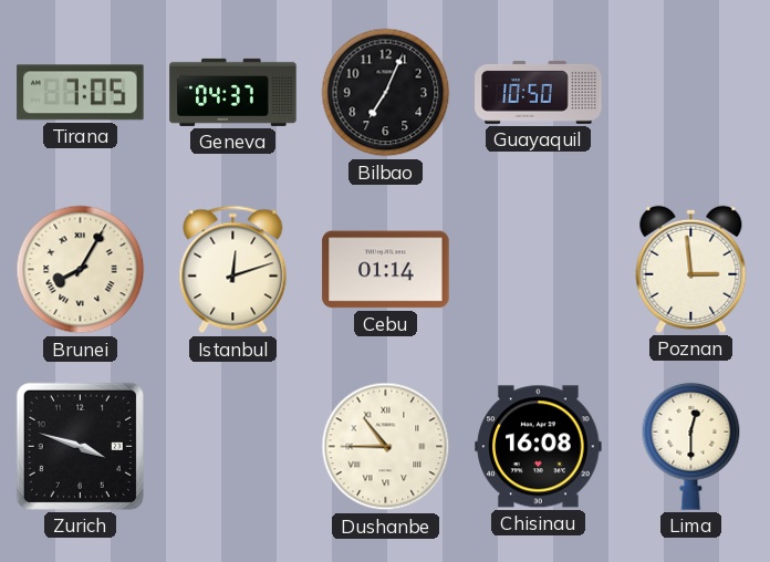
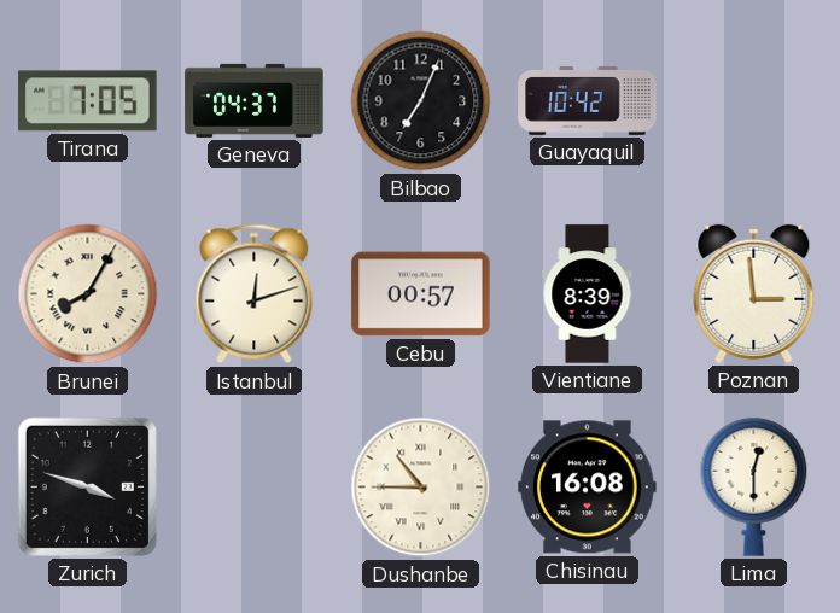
Guayaquil: 10:50 -> 10:42
Cebu: 01:14 -> 00:57
Vientiane: none -> 8:39
